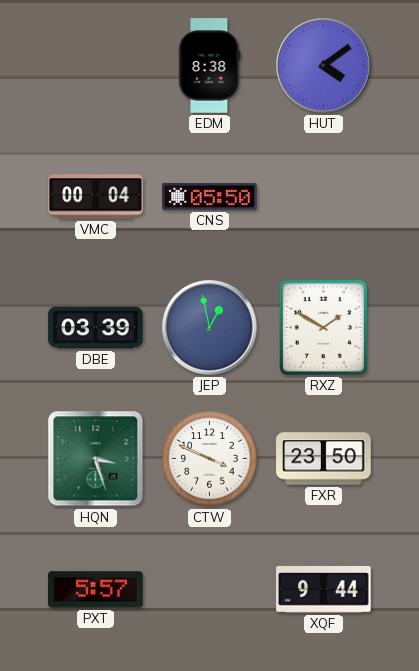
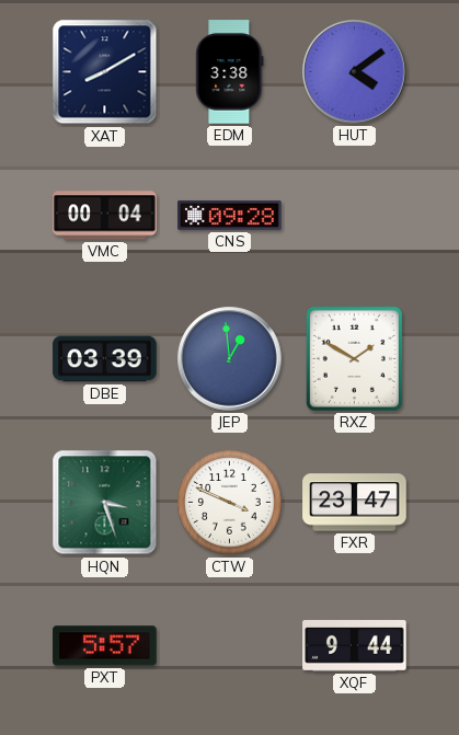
XAT: none -> 8:10
EDM: 8:38 -> 3:38
CNS: 05:50 -> 09:28
JEP: 12:58 -> 12:59
FXR: 23:50 -> 23:47
